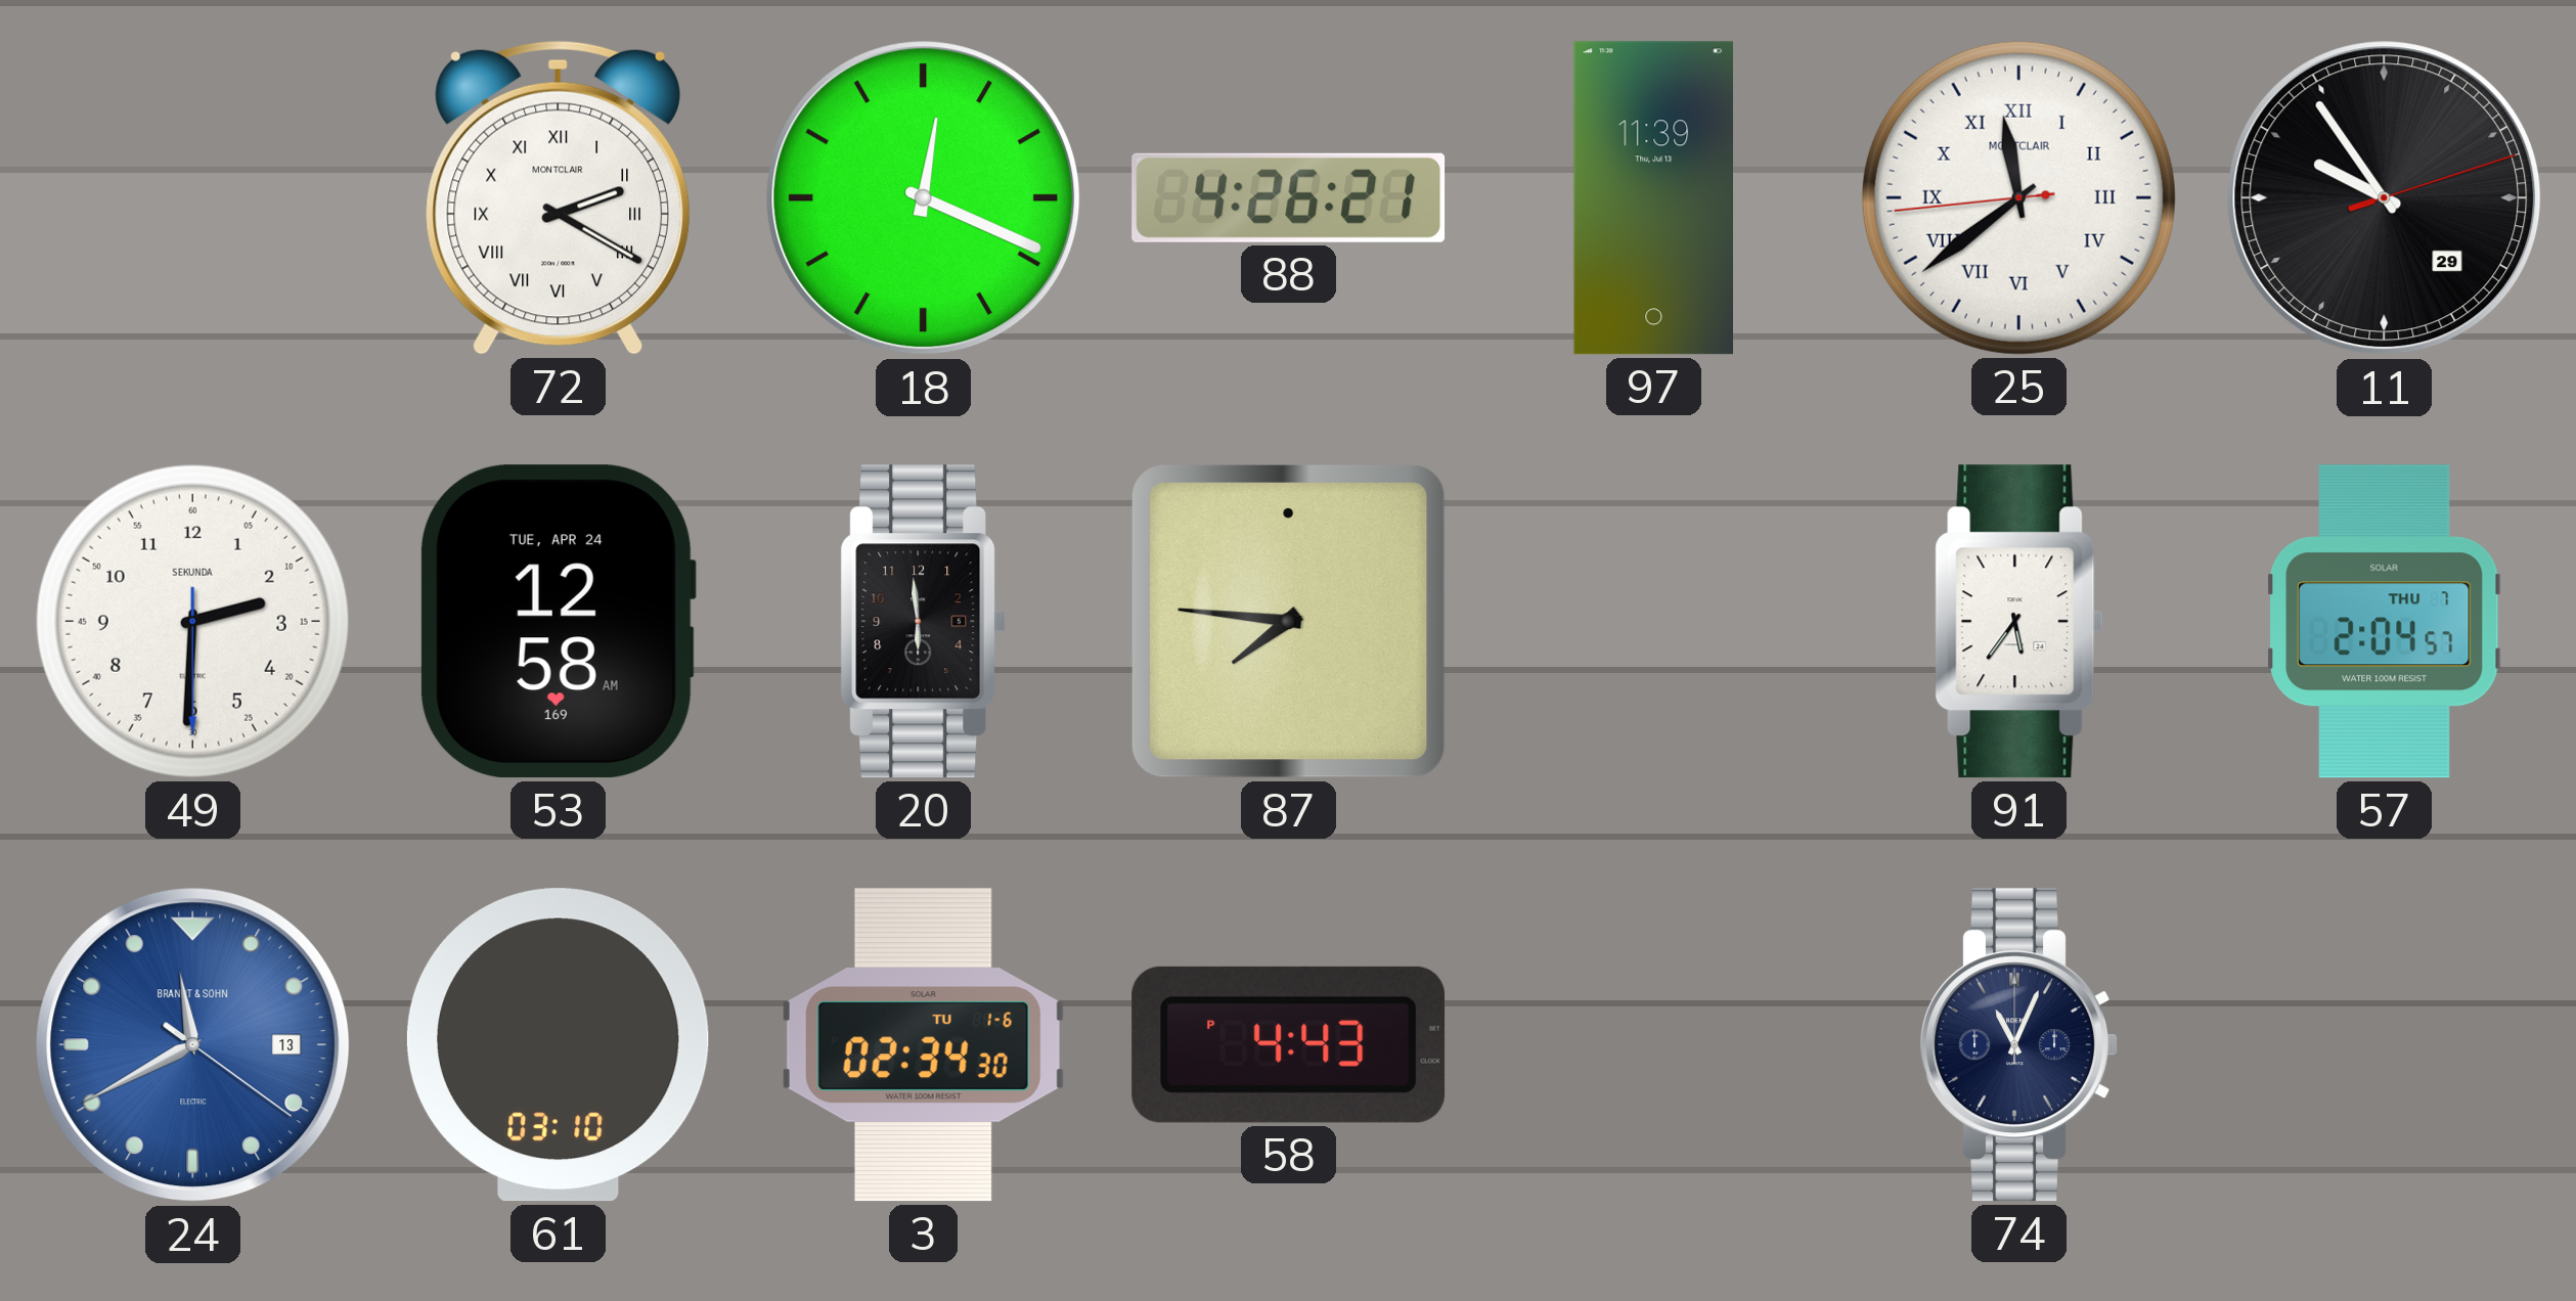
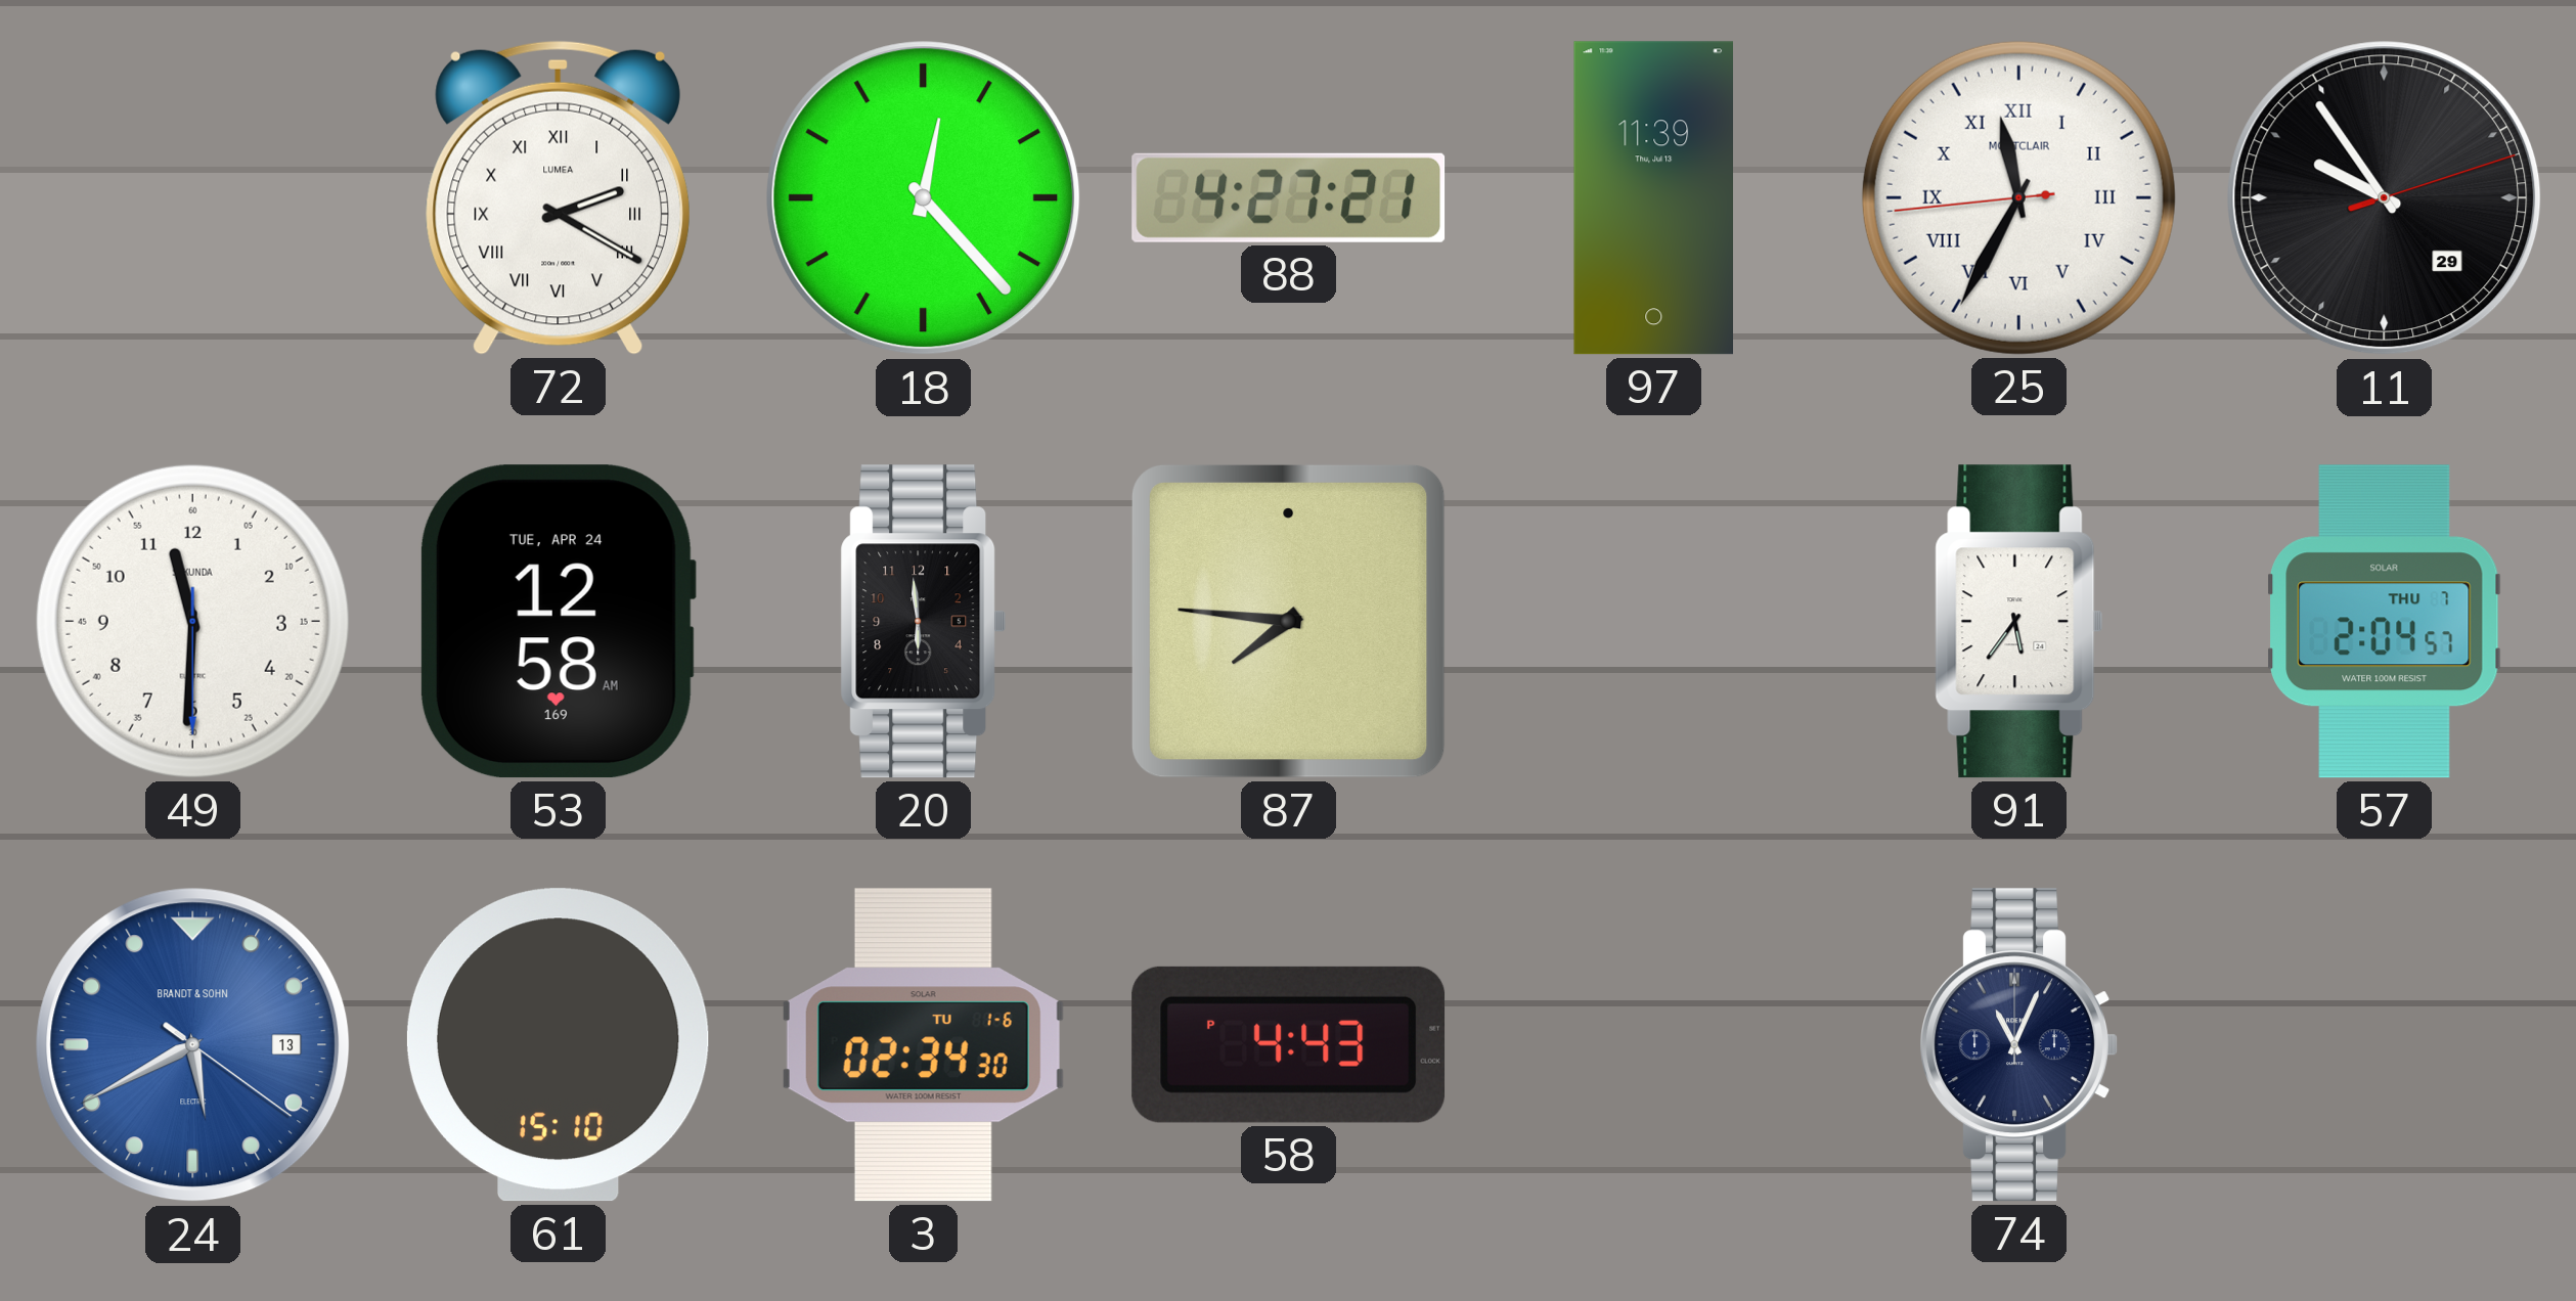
72 brand: MONTCLAIR -> LUMEA
18: 12:19 -> 12:23
88: 4:26 -> 4:27
25: 11:38 -> 11:34
49: 2:30 -> 11:30
24: 11:40 -> 5:40
61: 03:10 -> 15:10
